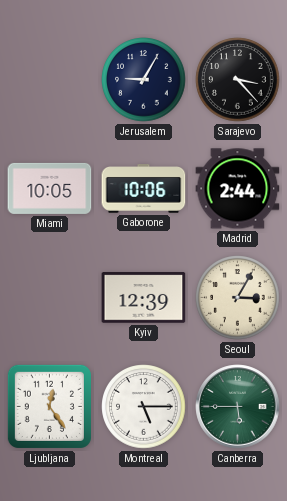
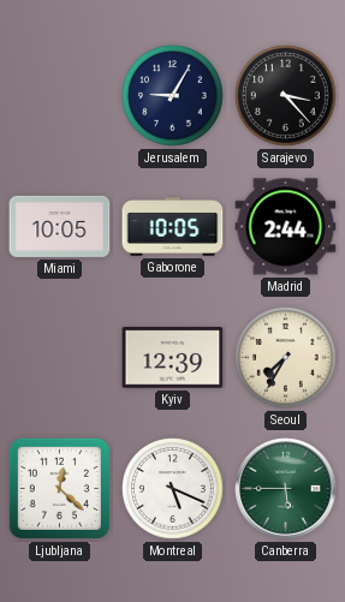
Gaborone: 10:06 -> 10:05
Seoul: 3:05 -> 7:35
Ljubljana: 12:24 -> 12:22
Montreal: 5:15 -> 5:19
